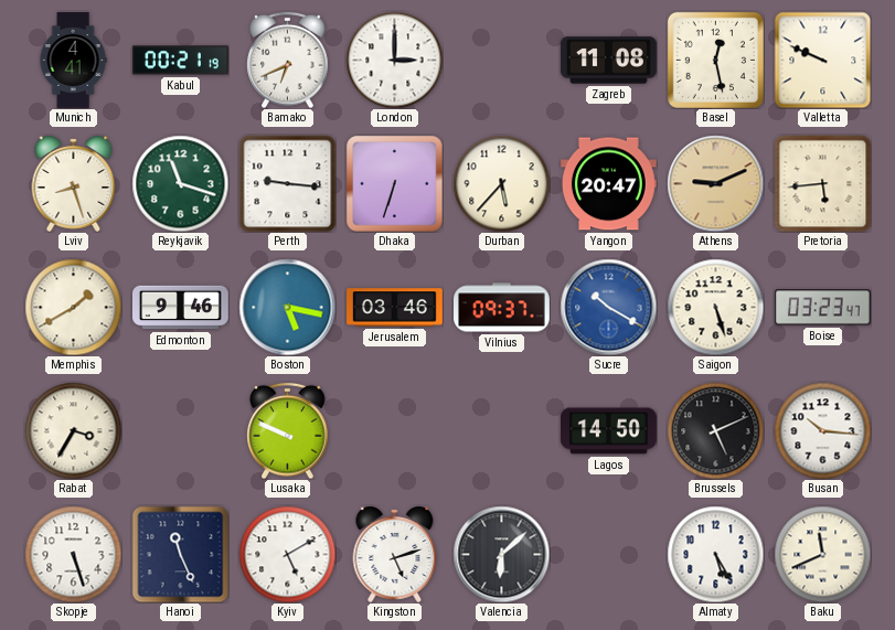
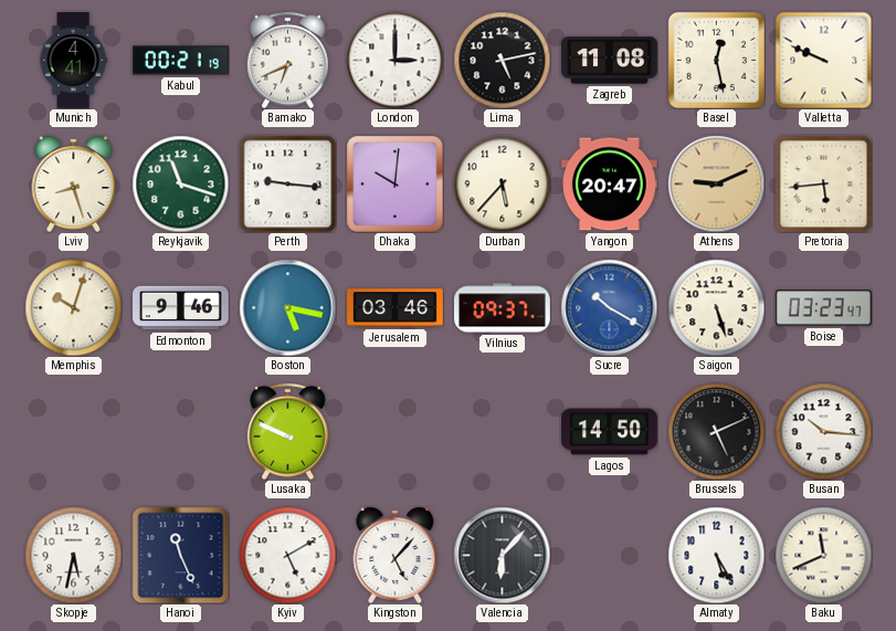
Lima: none -> 5:13
Dhaka: 6:33 -> 10:01
Memphis: 1:40 -> 10:03
Rabat: 3:35 -> none
Skopje: 5:27 -> 5:32
Kingston: 5:12 -> 5:07
Valencia: 6:08 -> 6:07
